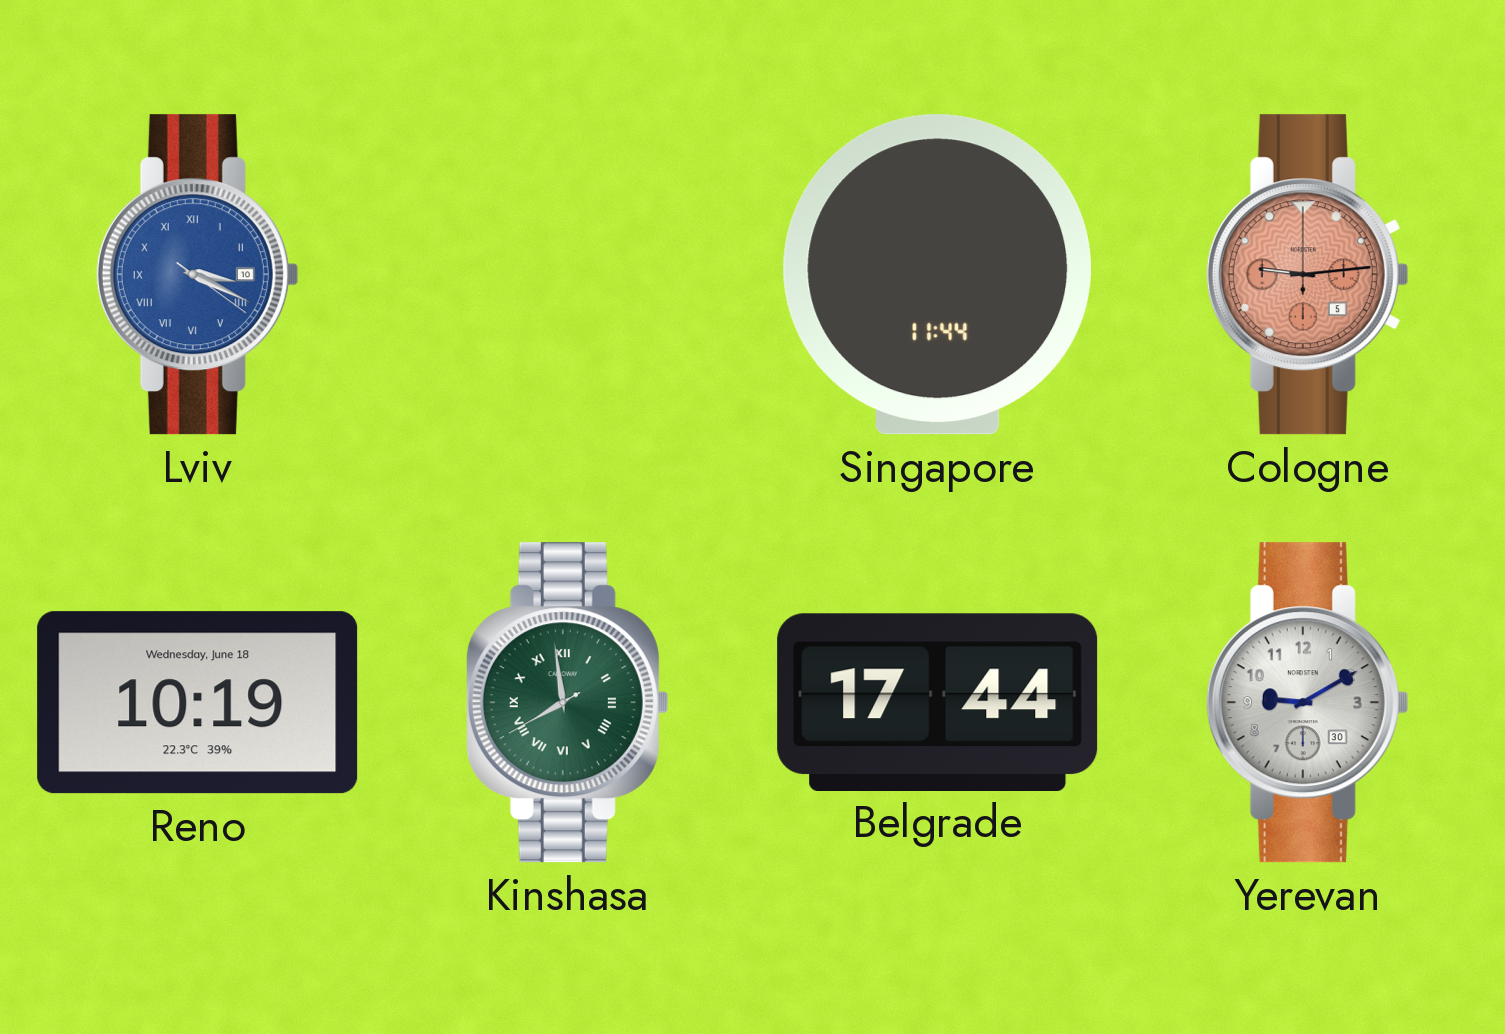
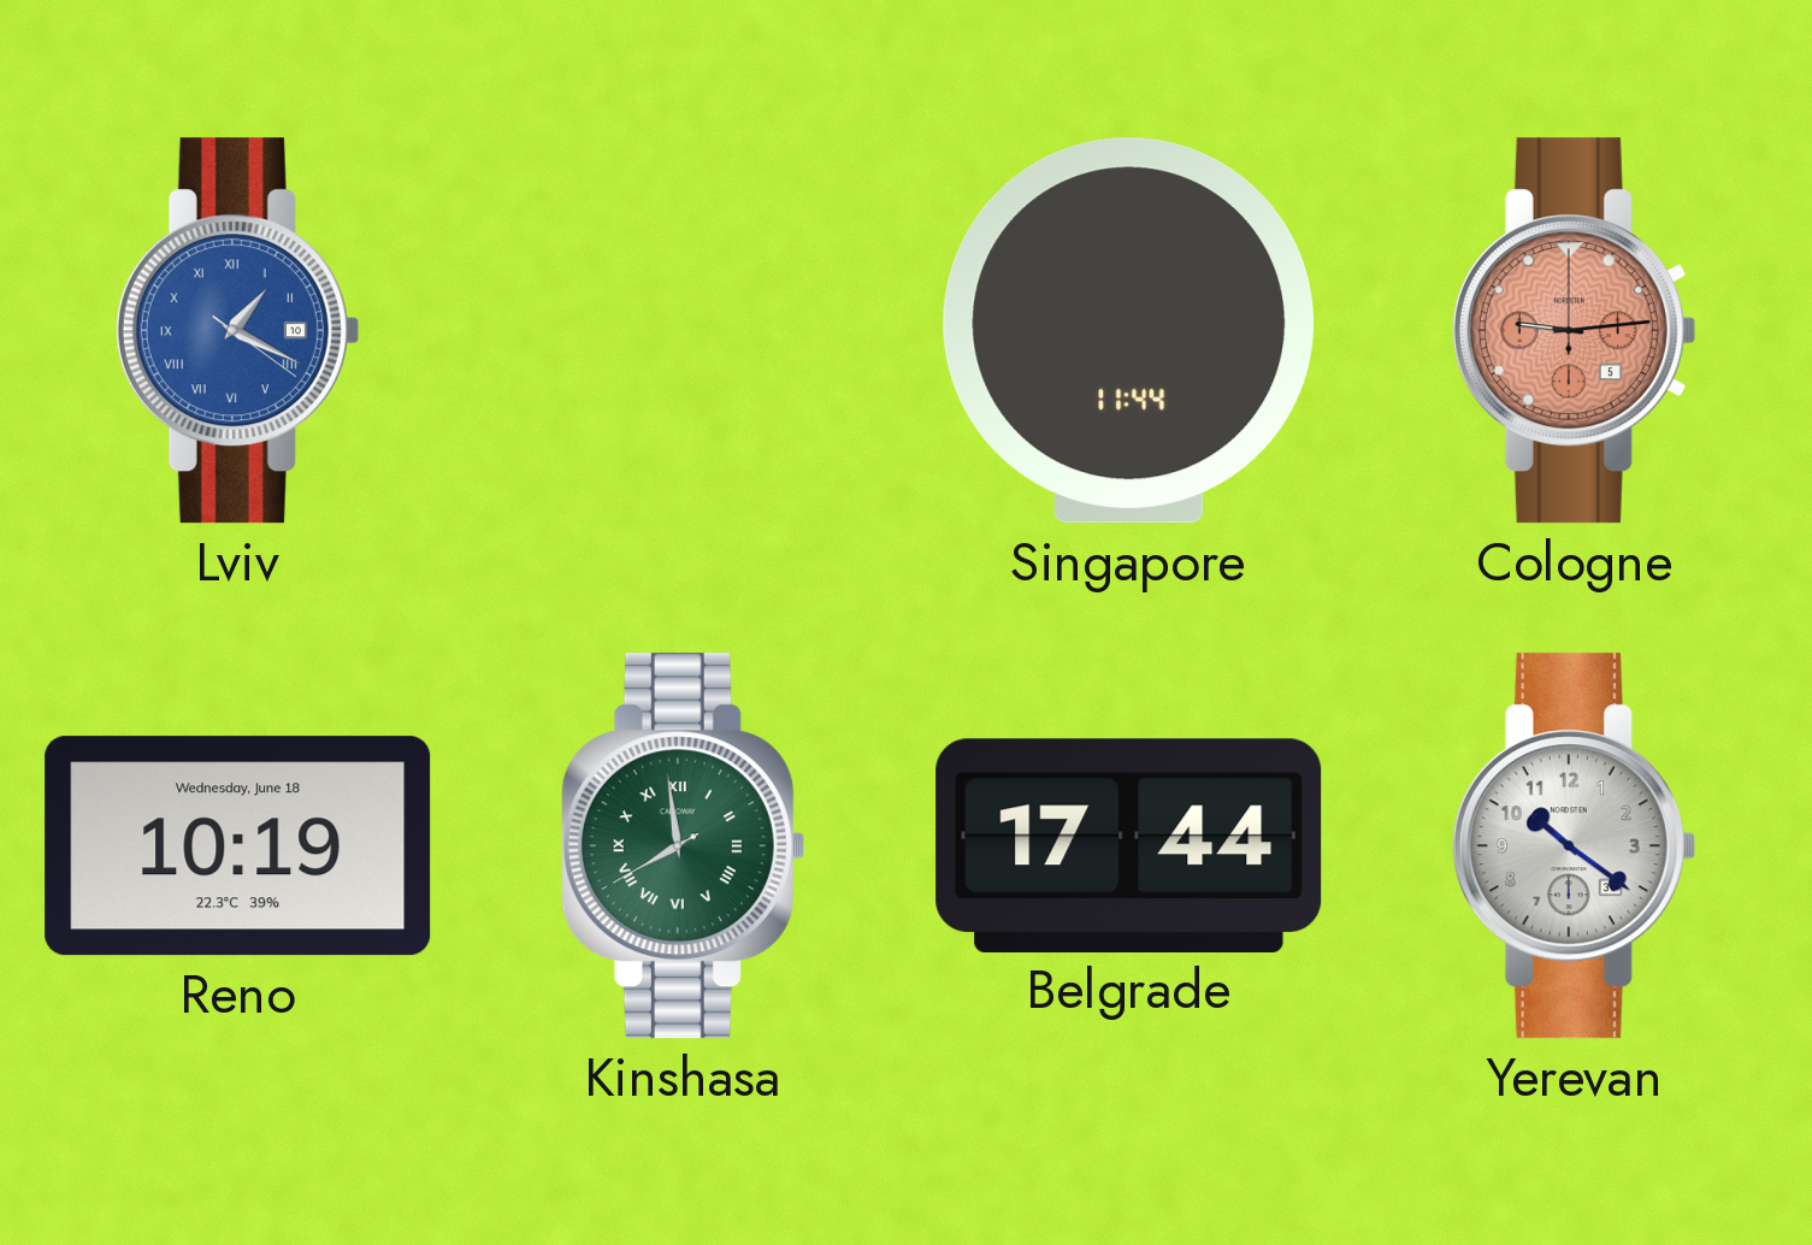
Lviv: 3:19 -> 1:19
Yerevan: 9:10 -> 10:21
